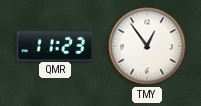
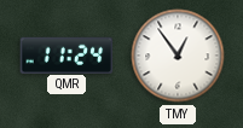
QMR: 11:23 -> 11:24
